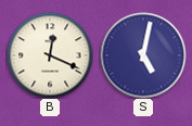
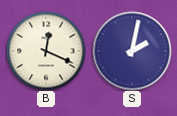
S: 5:02 -> 2:02
